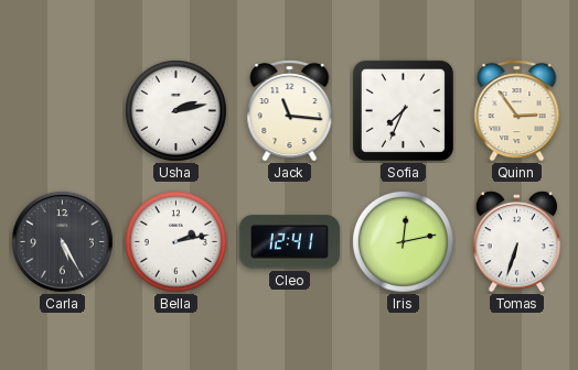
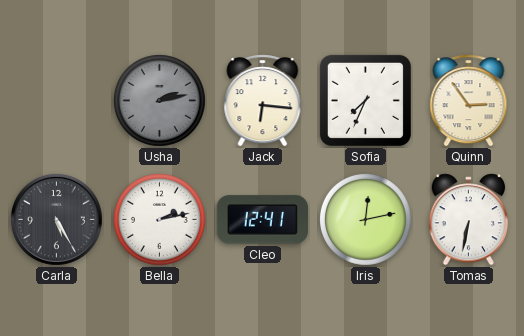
Usha dial: white -> grey
Jack: 11:16 -> 6:16
Tomas: 6:33 -> 6:32
